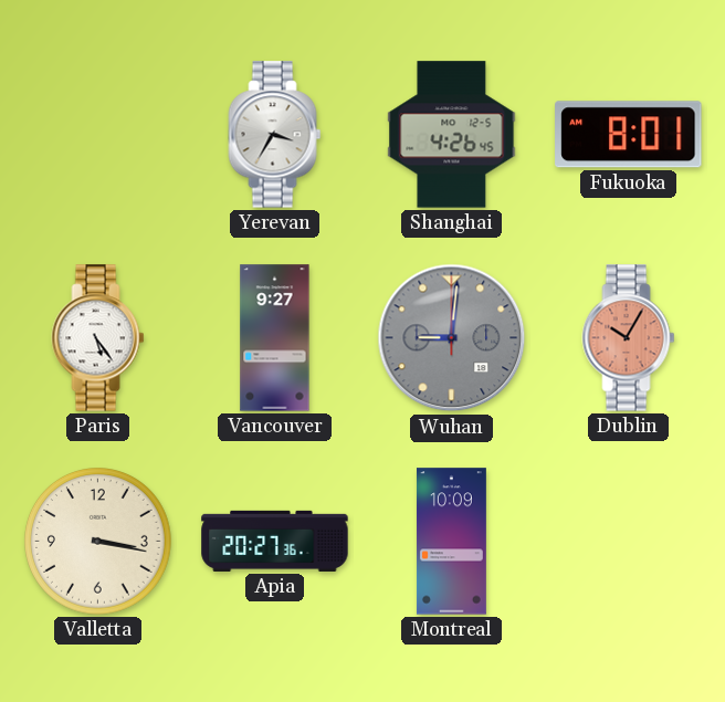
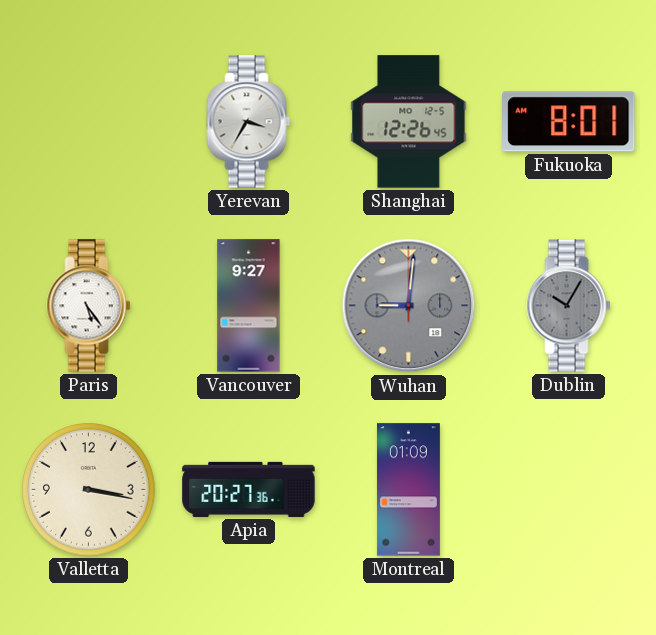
Shanghai: 4:26 -> 12:26
Dublin dial: salmon -> grey
Montreal: 10:09 -> 01:09
